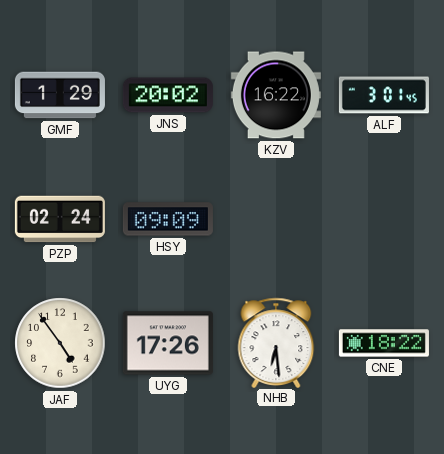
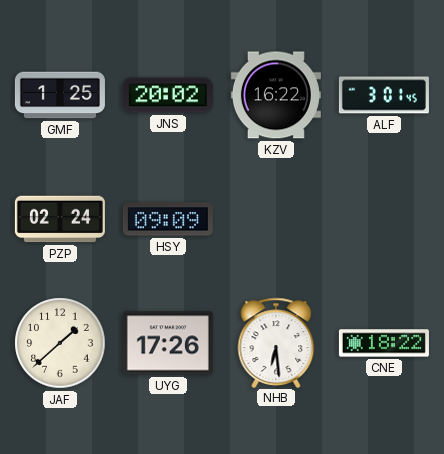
GMF: 1:29 -> 1:25
JAF: 4:54 -> 1:38
